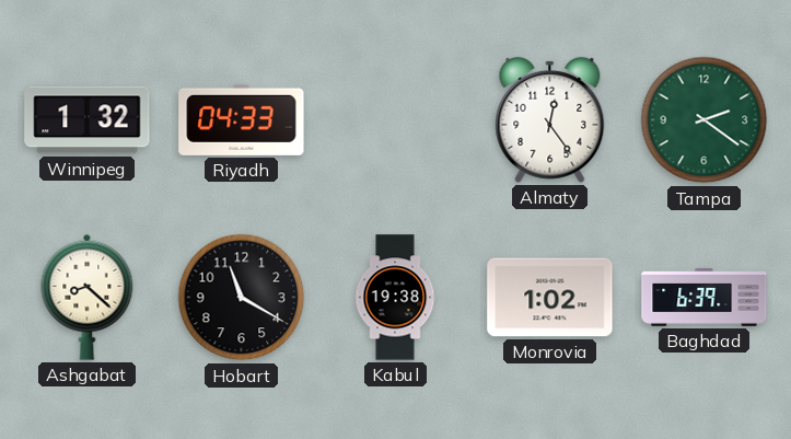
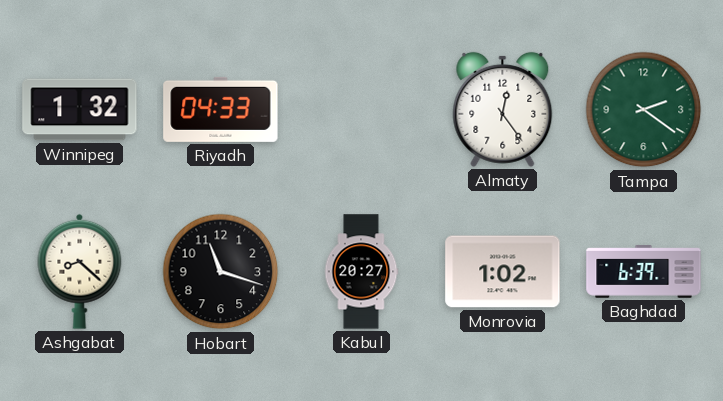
Hobart: 11:20 -> 11:18
Kabul: 19:38 -> 20:27
